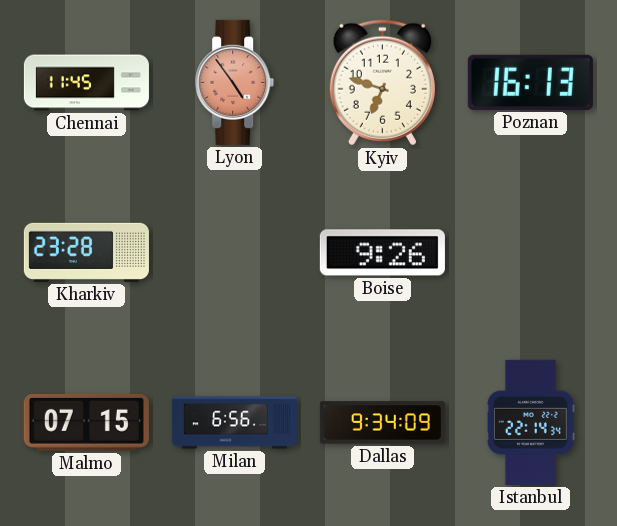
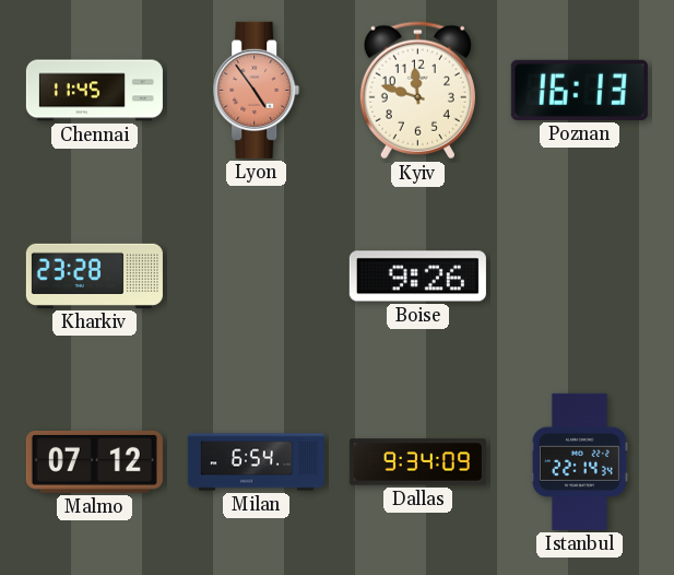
Kyiv: 6:48 -> 11:48
Malmo: 07:15 -> 07:12
Milan: 6:56 -> 6:54
